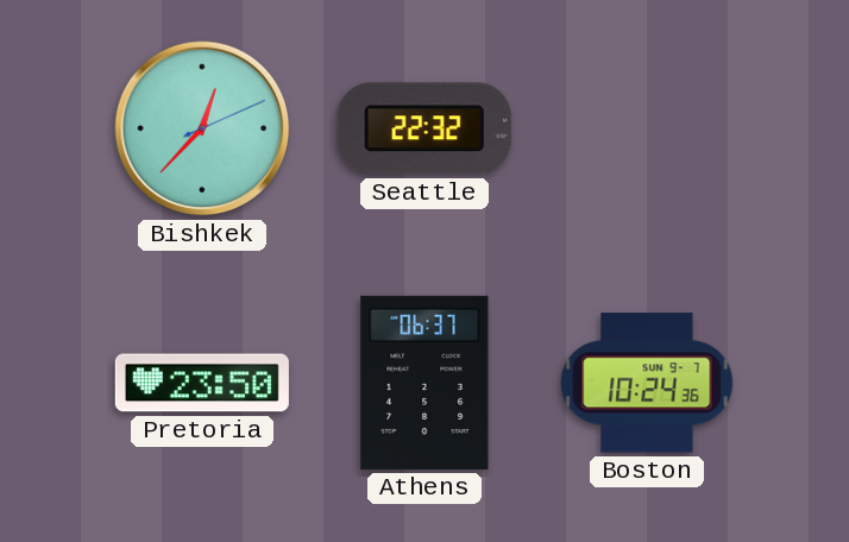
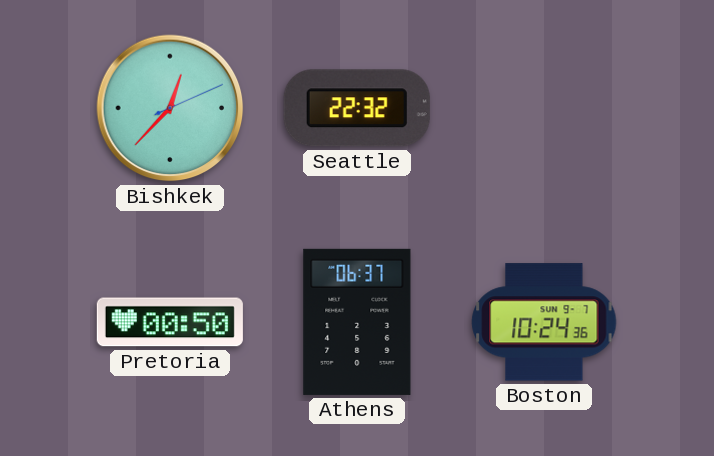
Pretoria: 23:50 -> 00:50
